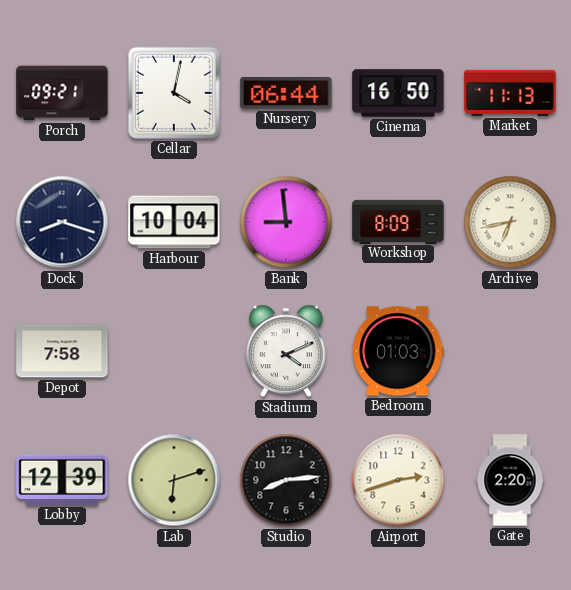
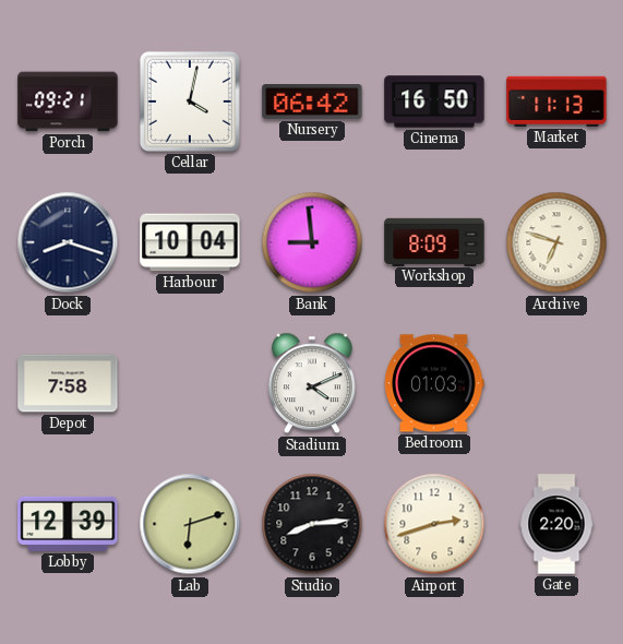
Nursery: 06:44 -> 06:42
Archive: 6:43 -> 6:48
